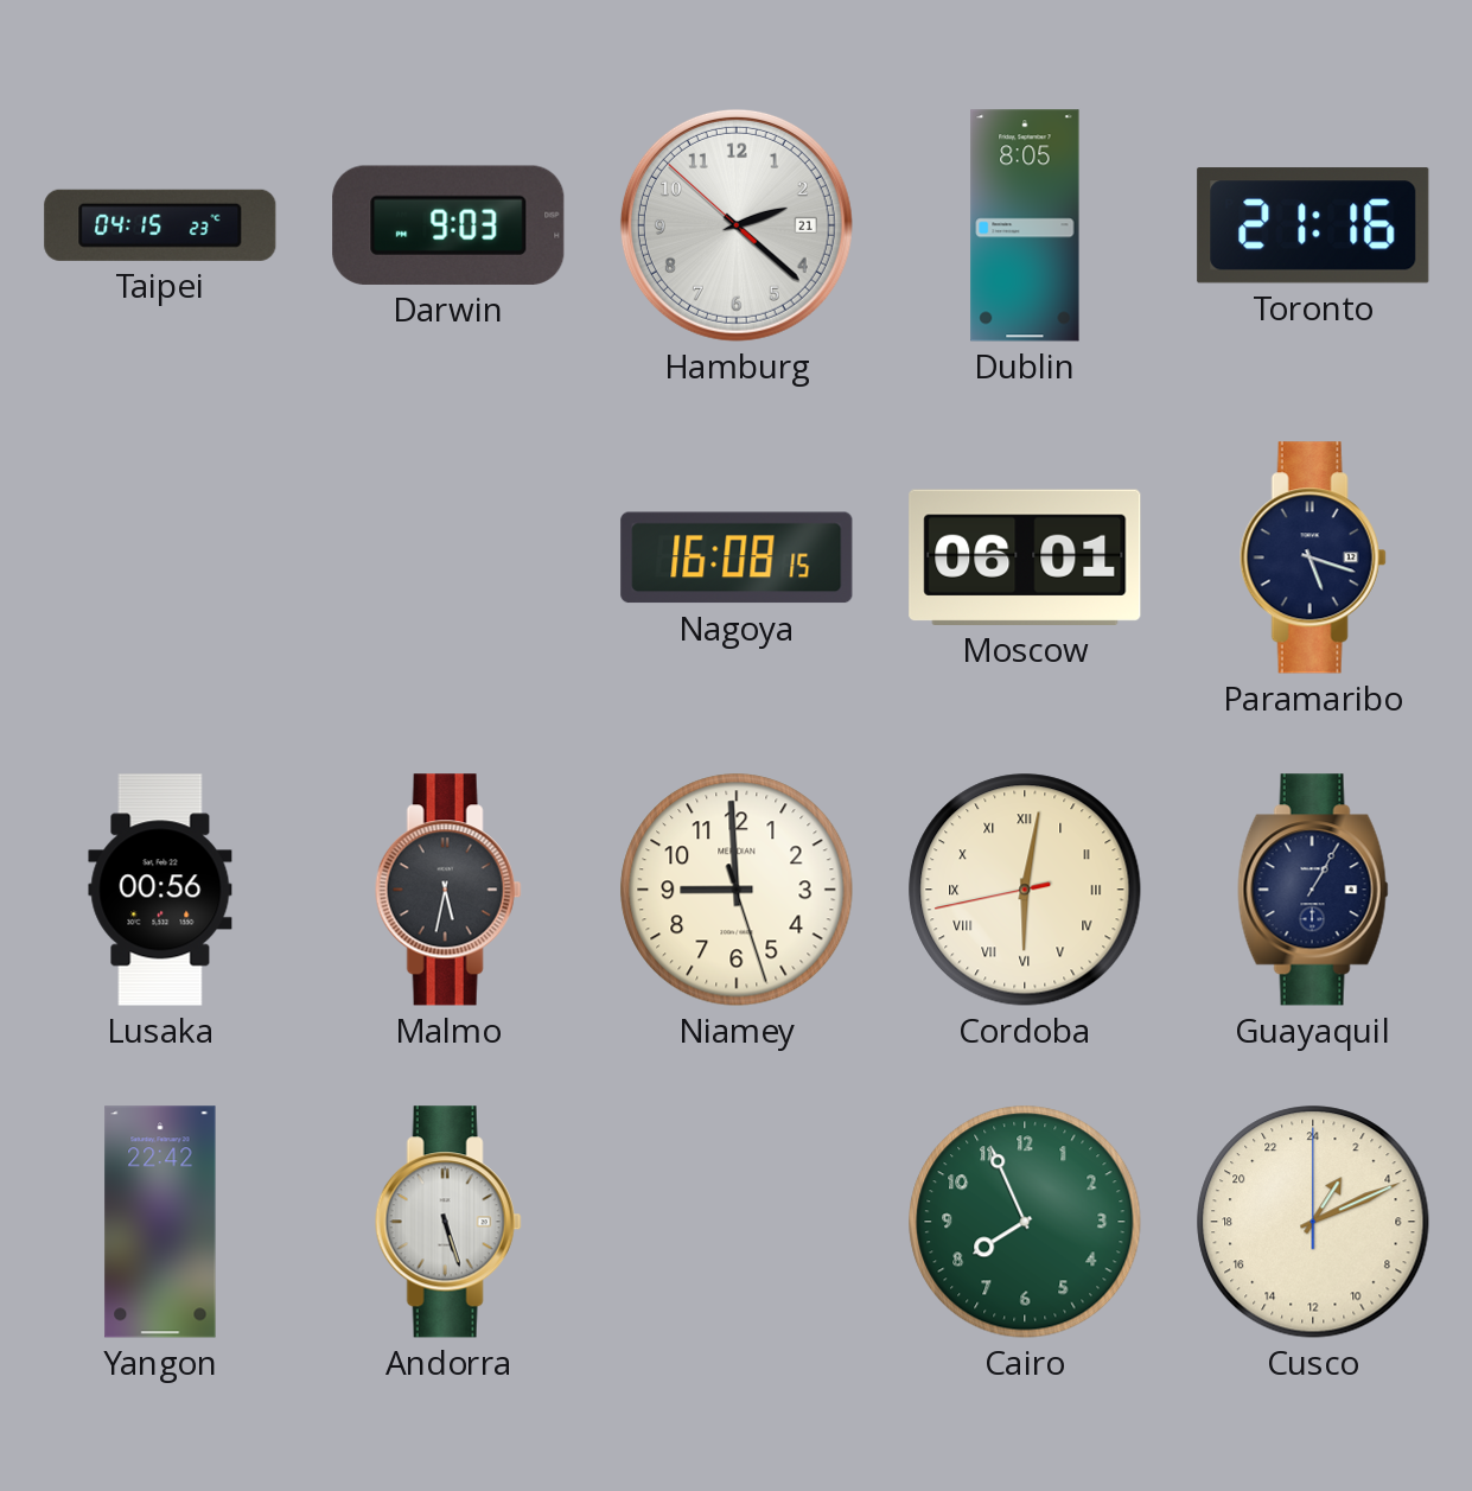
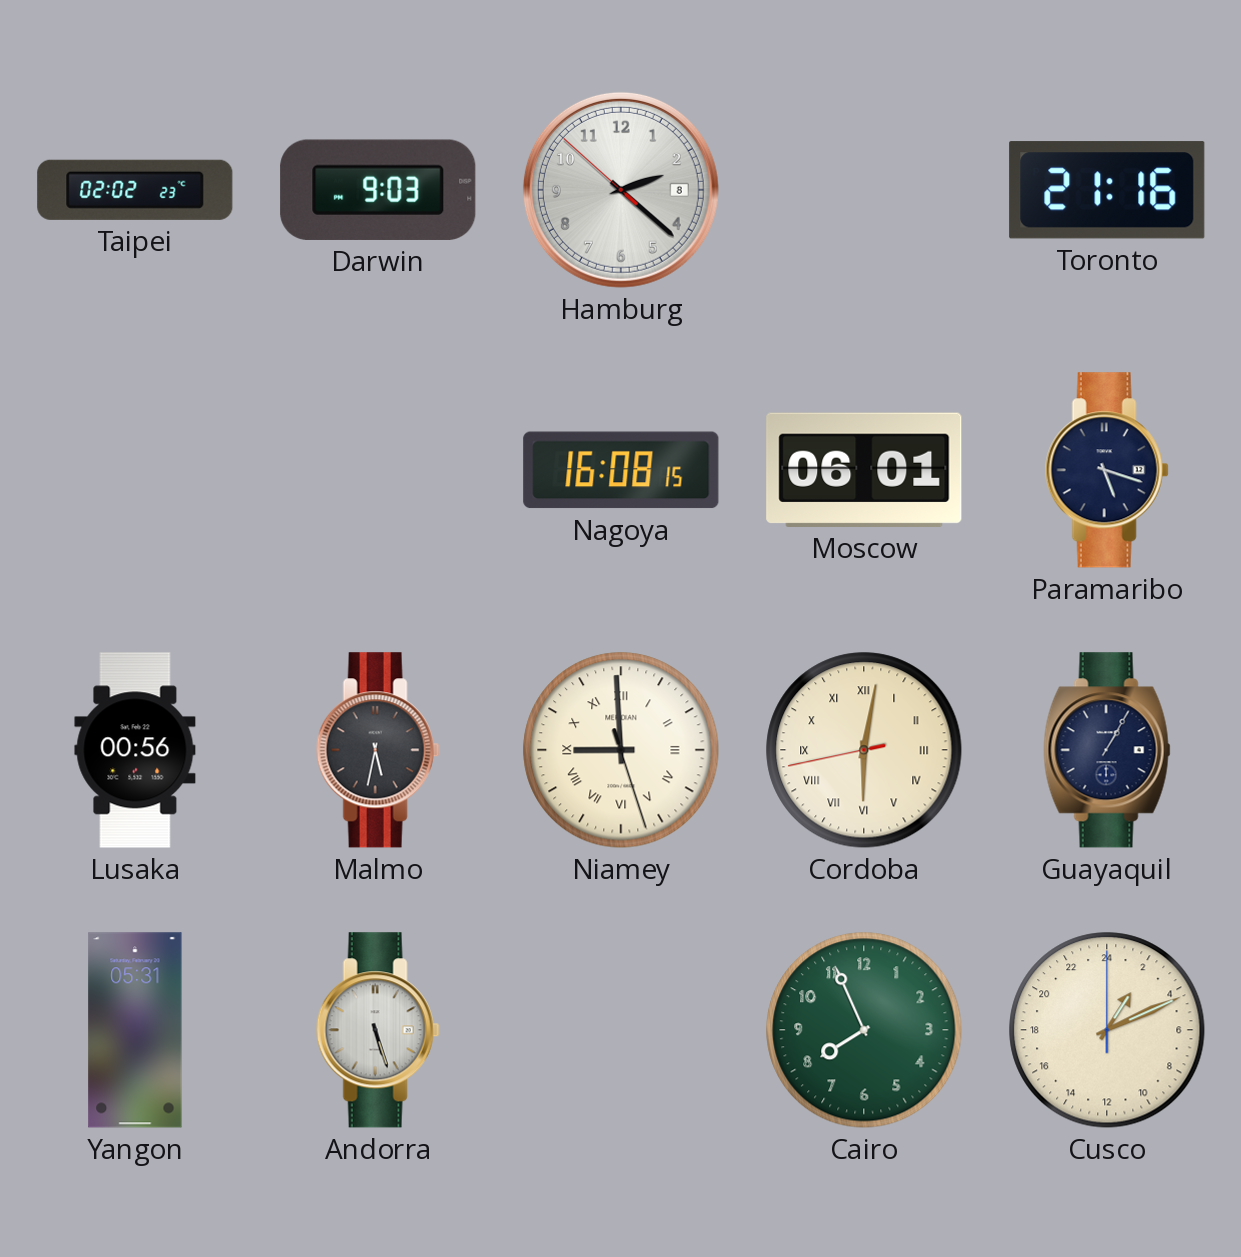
Taipei: 04:15 -> 02:02
Hamburg date: 21 -> 8
Dublin: 8:05 -> none
Niamey numerals: Arabic -> Roman
Yangon: 22:42 -> 05:31
